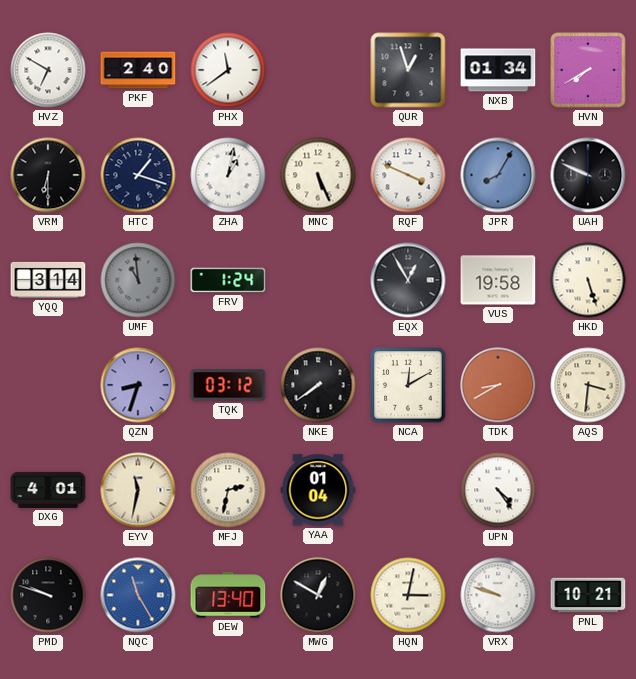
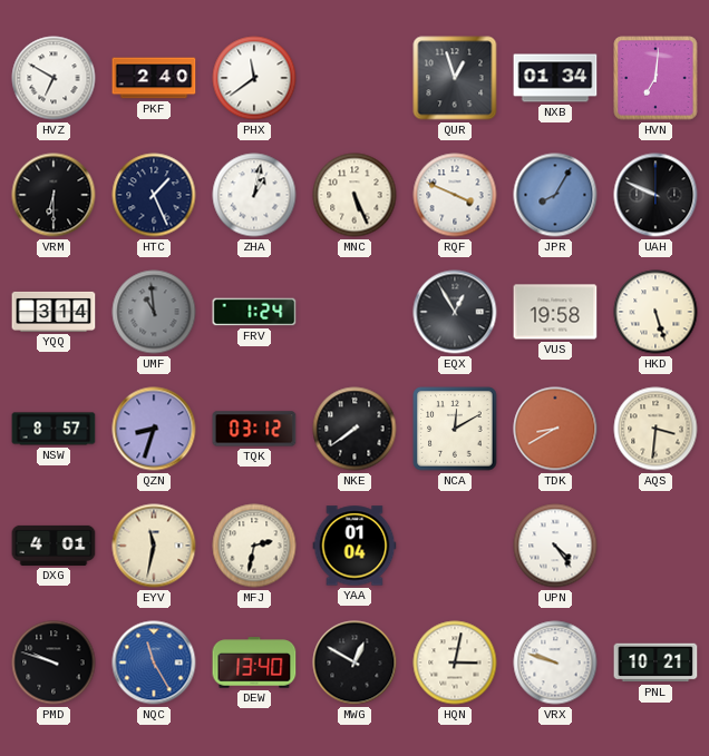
HVN: 7:40 -> 7:01
HTC: 1:18 -> 1:26
NSW: none -> 8:57
